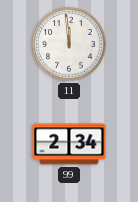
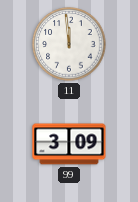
99: 2:34 -> 3:09
